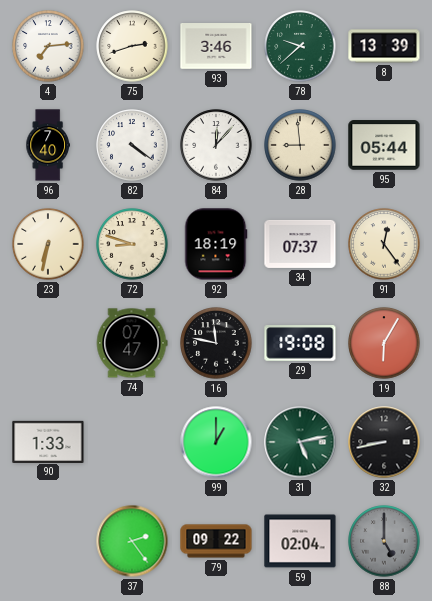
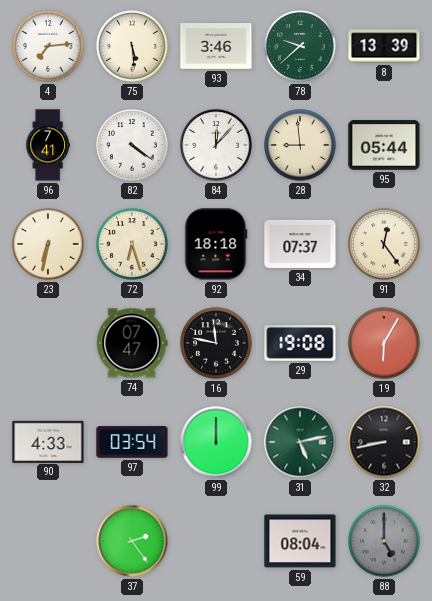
75: 2:42 -> 5:29
96: 7:40 -> 7:41
72: 8:48 -> 6:27
92: 18:19 -> 18:18
90: 1:33 -> 4:33
97: none -> 03:54
99: 1:00 -> 12:00
79: 09:22 -> none
59: 02:04 -> 08:04
